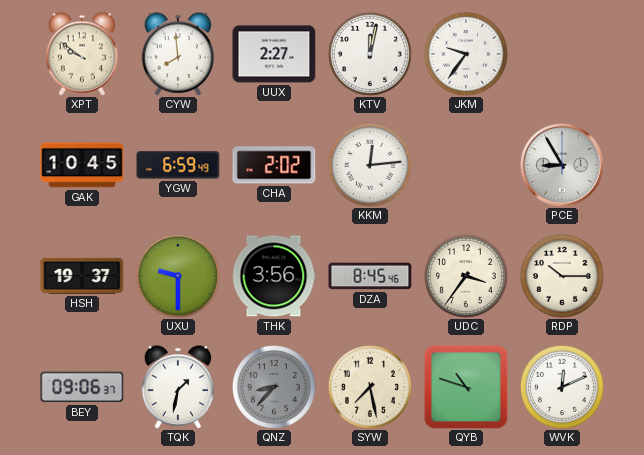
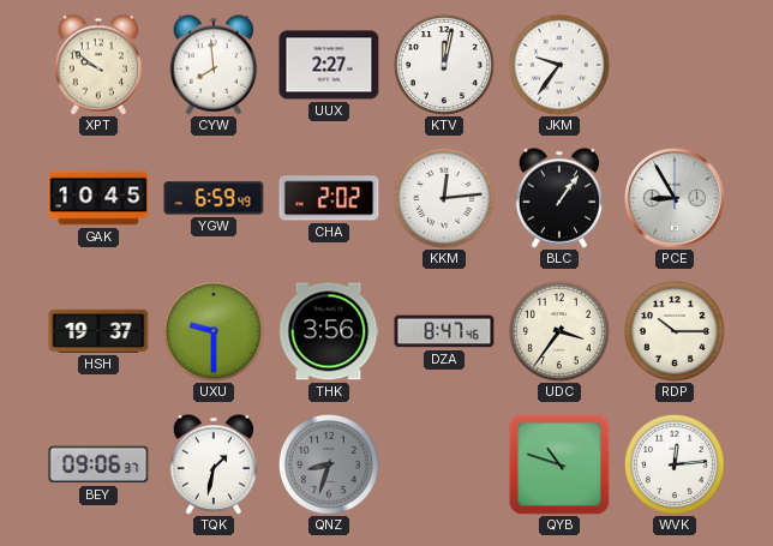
BLC: none -> 1:06
DZA: 8:45 -> 8:47
QNZ: 8:37 -> 8:33
SYW: 7:28 -> none
WVK: 12:11 -> 12:14
